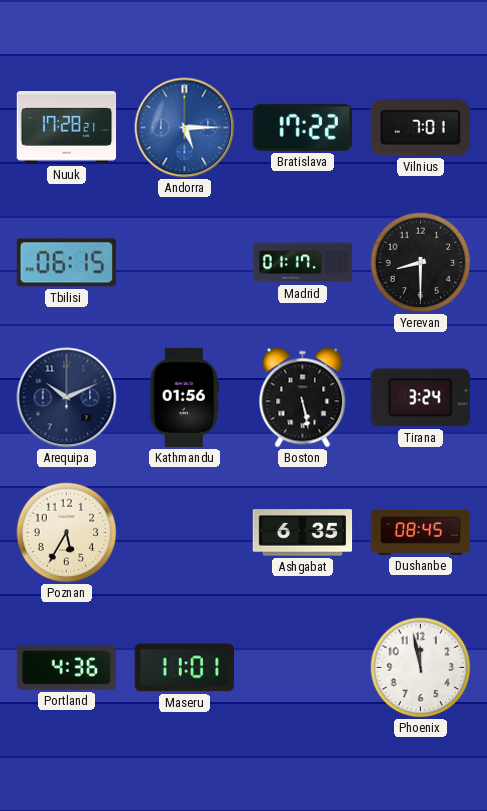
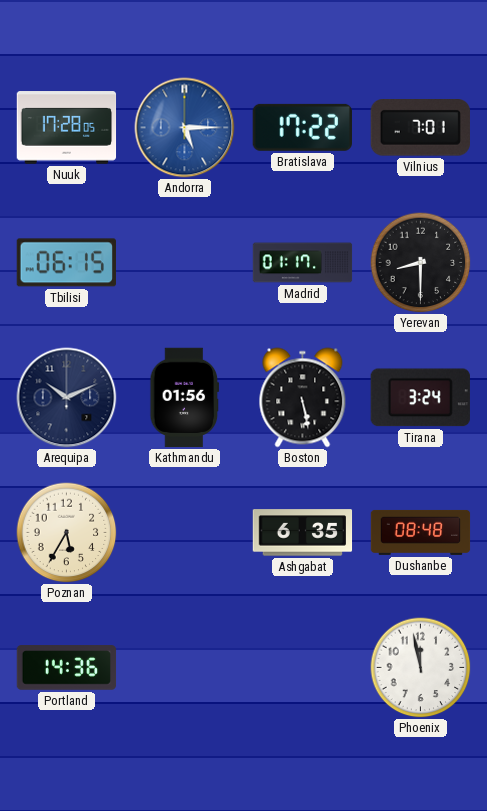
Nuuk: 17:28:21 -> 17:28:05
Dushanbe: 08:45 -> 08:48
Portland: 4:36 -> 14:36
Maseru: 11:01 -> none
